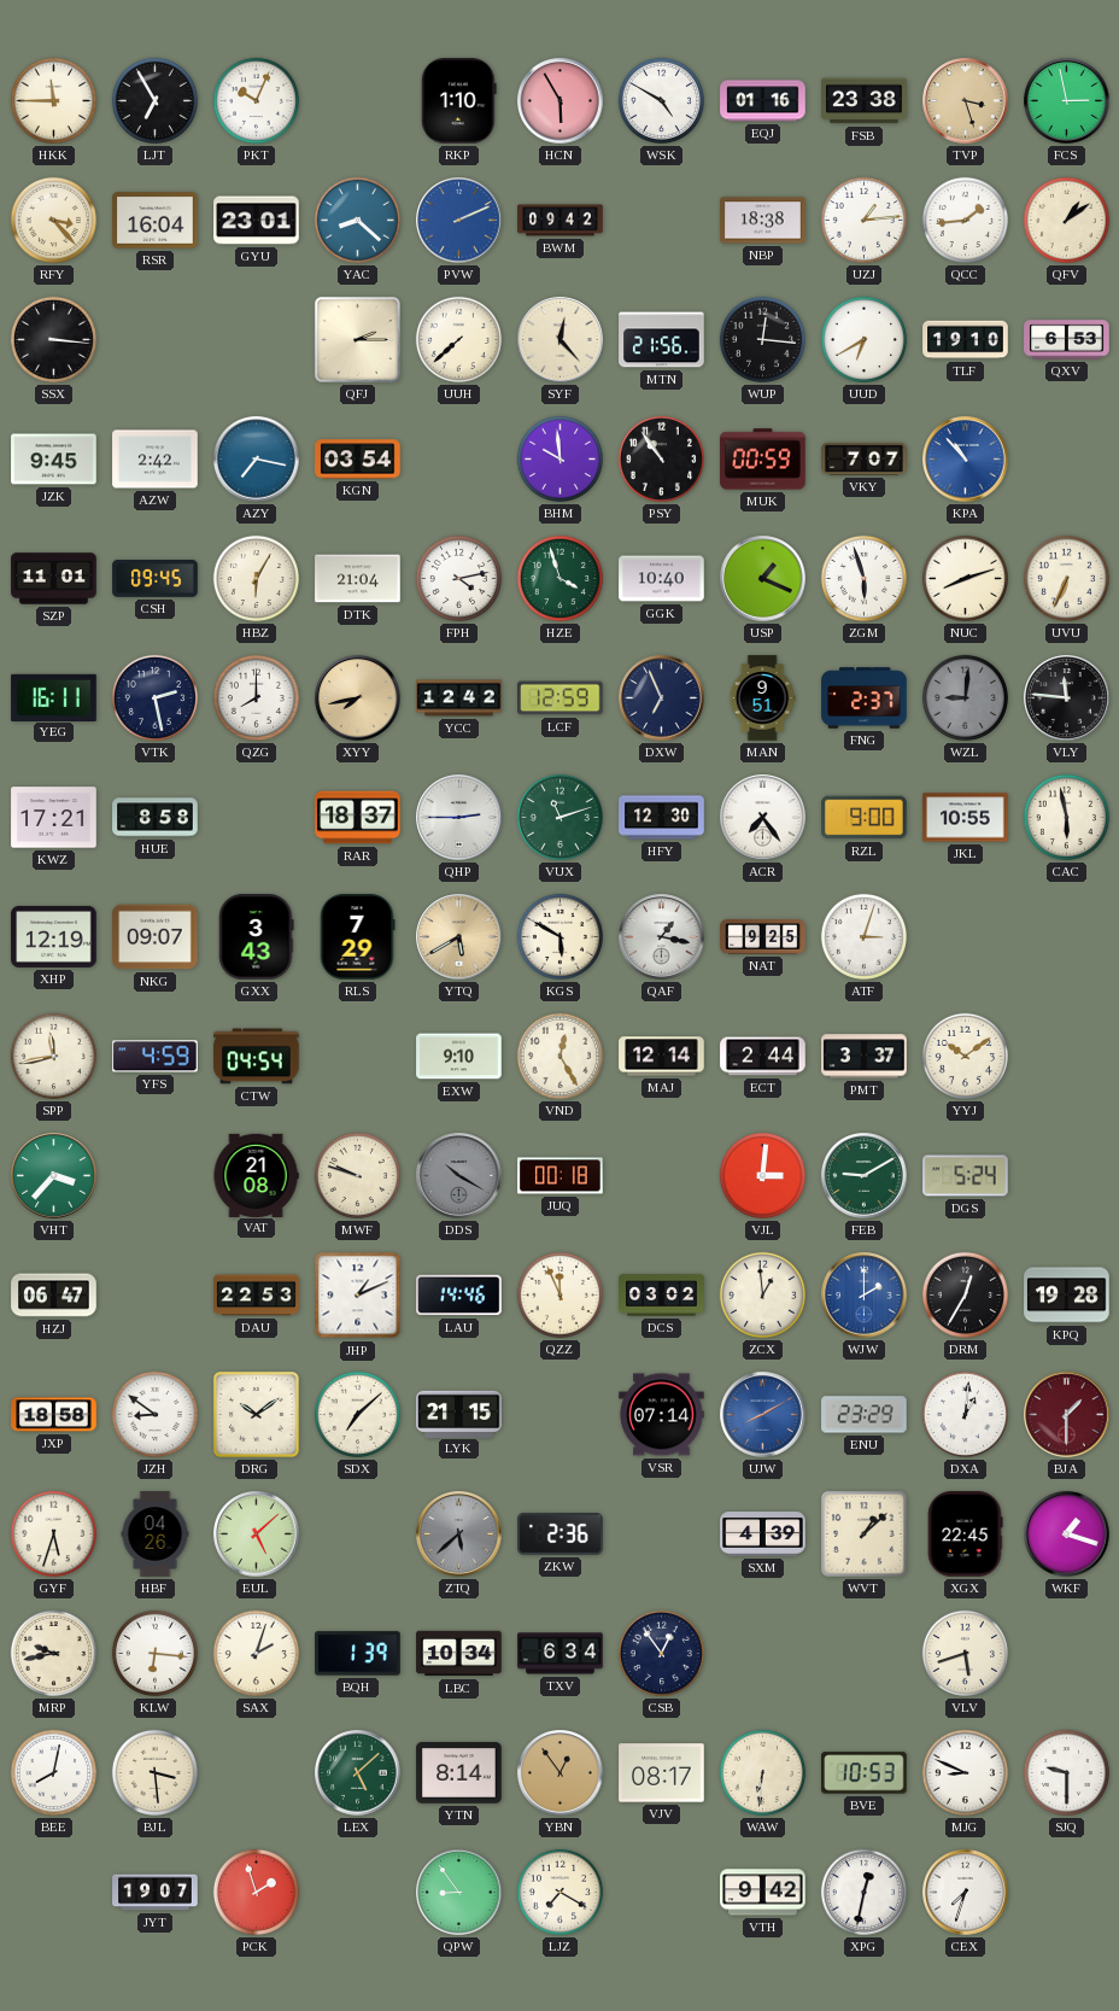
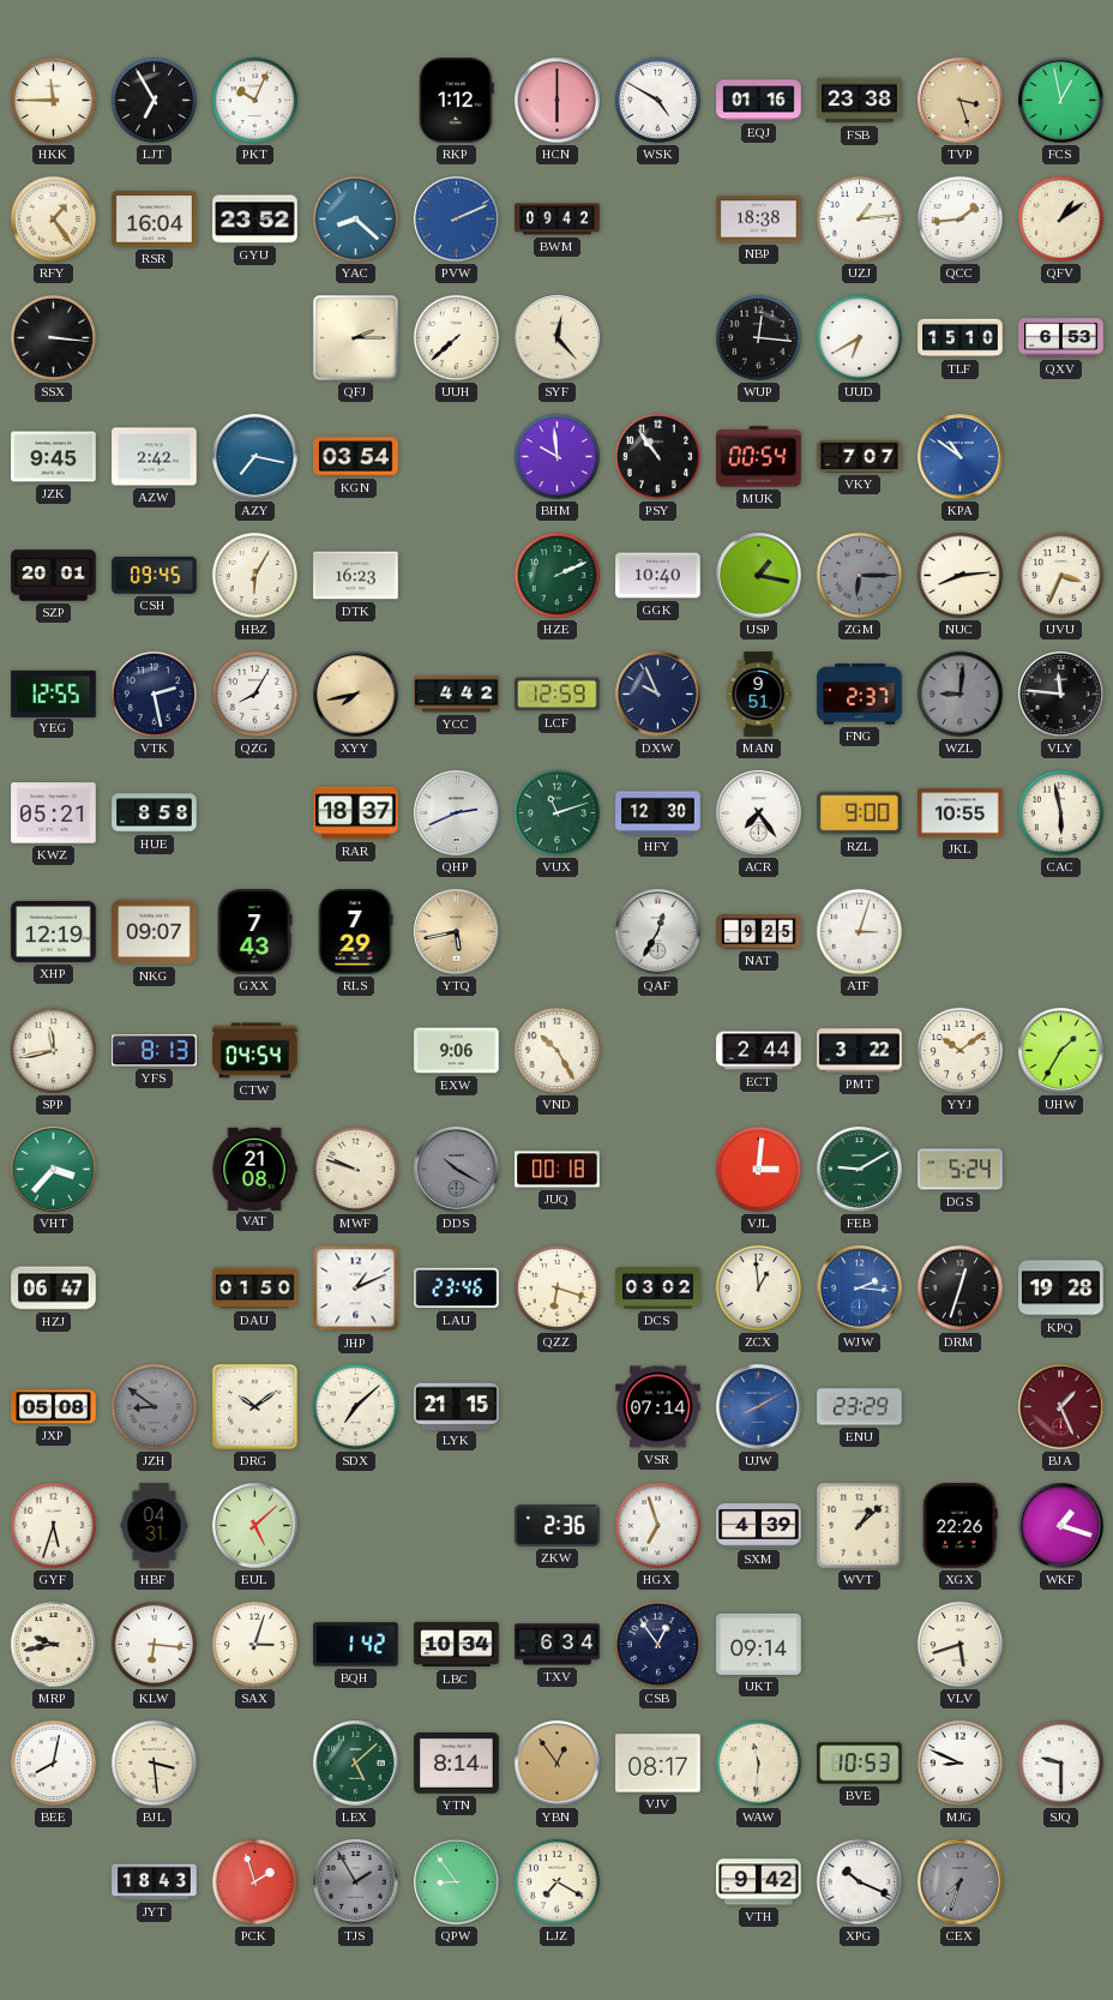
RKP: 1:10 -> 1:12
HCN: 5:55 -> 6:00
FCS: 2:58 -> 12:58
RFY: 3:23 -> 1:24
GYU: 23:01 -> 23:52
MTN: 21:56 -> none
TLF: 19:10 -> 15:10
MUK: 00:59 -> 00:54
KPA: 10:53 -> 10:51
SZP: 11:01 -> 20:01
DTK: 21:04 -> 16:23
FPH: 4:13 -> none
HZE: 3:57 -> 2:11
USP: 1:19 -> 1:17
ZGM: 5:57 -> 6:15
ZGM dial: white -> grey
NUC: 8:12 -> 8:14
UVU: 6:34 -> 3:34
YEG: 16:11 -> 12:55
QZG: 8:00 -> 8:05
YCC: 12:42 -> 4:42
DXW: 6:56 -> 9:56
KWZ: 17:21 -> 05:21
QHP: 2:45 -> 2:41
GXX: 3:43 -> 7:43
YTQ: 5:40 -> 5:43
KGS: 5:50 -> none
QAF: 1:17 -> 12:35
YFS: 4:59 -> 8:13
EXW: 9:10 -> 9:06
VND: 12:25 -> 10:25
MAJ: 12:14 -> none
PMT: 3:37 -> 3:22
UHW: none -> 1:35
DAU: 22:53 -> 01:50
LAU: 14:46 -> 23:46
QZZ: 11:56 -> 6:18
WJW: 2:00 -> 2:16
DRM: 12:35 -> 12:33
JXP: 18:58 -> 05:08
JZH dial: white -> grey
DXA: 1:01 -> none
BJA: 1:30 -> 1:26
HBF: 04:26 -> 04:31
ZTQ: 5:38 -> none
HGX: none -> 6:57
XGX: 22:45 -> 22:26
SAX: 2:03 -> 3:03
BQH: 1:39 -> 1:42
UKT: none -> 09:14
WAW: 6:31 -> 11:31
JYT: 19:07 -> 18:43
TJS: none -> 1:55
XPG: 12:32 -> 10:19
CEX dial: white -> grey
